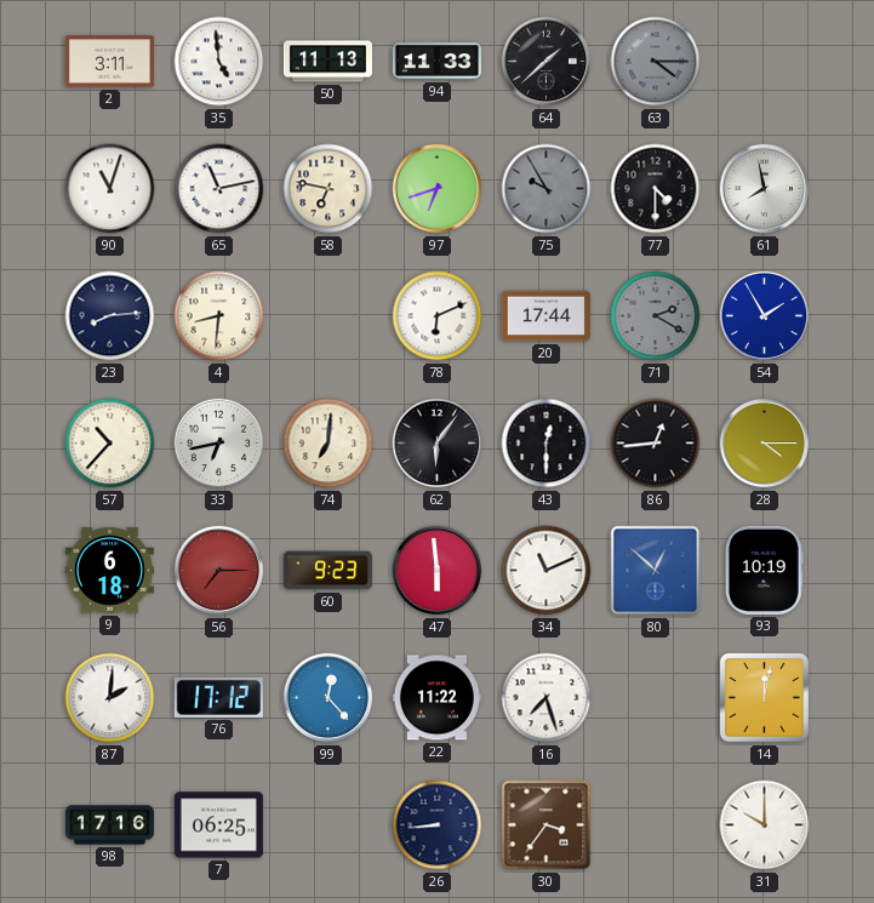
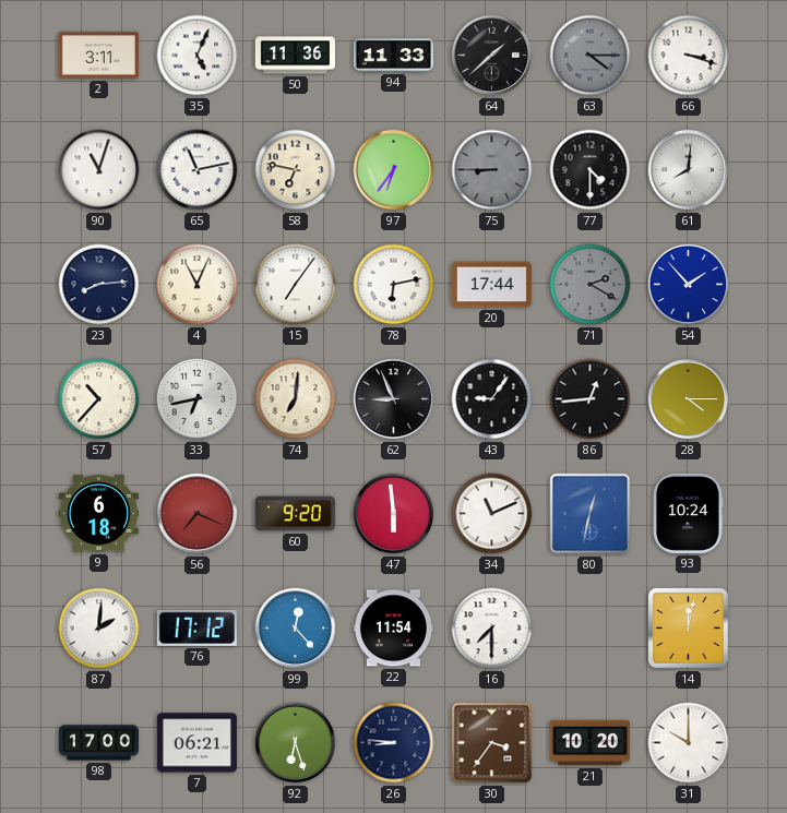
35: 4:59 -> 5:04
50: 11:13 -> 11:36
66: none -> 3:18
97: 6:42 -> 6:36
75: 9:55 -> 8:45
61: 7:58 -> 8:01
4: 8:31 -> 11:04
15: none -> 7:06
78: 6:11 -> 6:13
54: 1:55 -> 1:53
62: 6:06 -> 8:56
43: 12:30 -> 9:06
56: 7:15 -> 7:19
60: 9:23 -> 9:20
80: 12:52 -> 12:32
93: 10:19 -> 10:24
22: 11:22 -> 11:54
16: 7:27 -> 7:30
98: 17:16 -> 17:00
7: 06:25 -> 06:21
92: none -> 6:27
26: 8:44 -> 8:46
21: none -> 10:20
